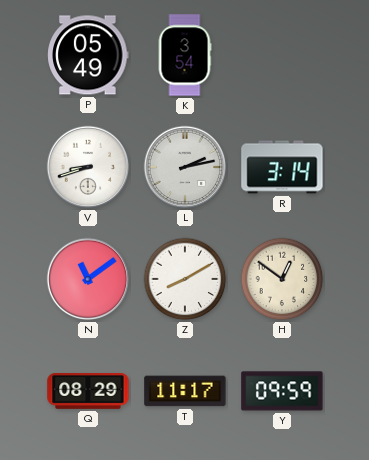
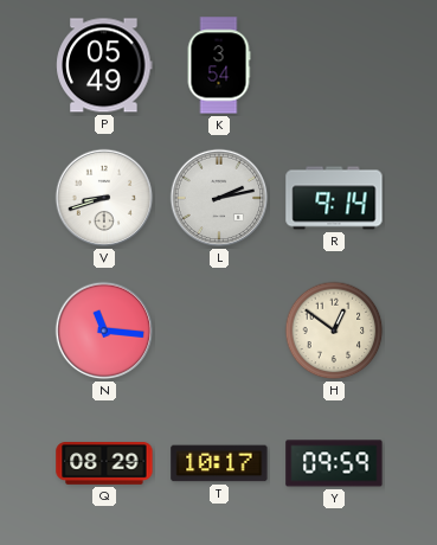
R: 3:14 -> 9:14
N: 11:09 -> 11:16
Z: 8:10 -> none
T: 11:17 -> 10:17
